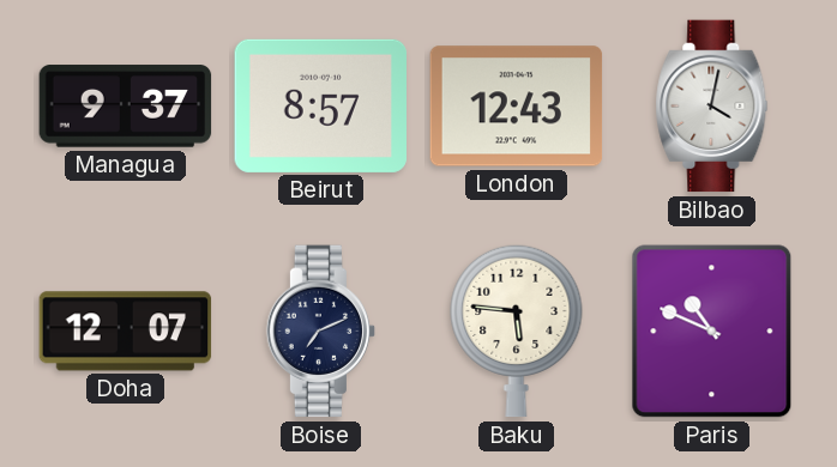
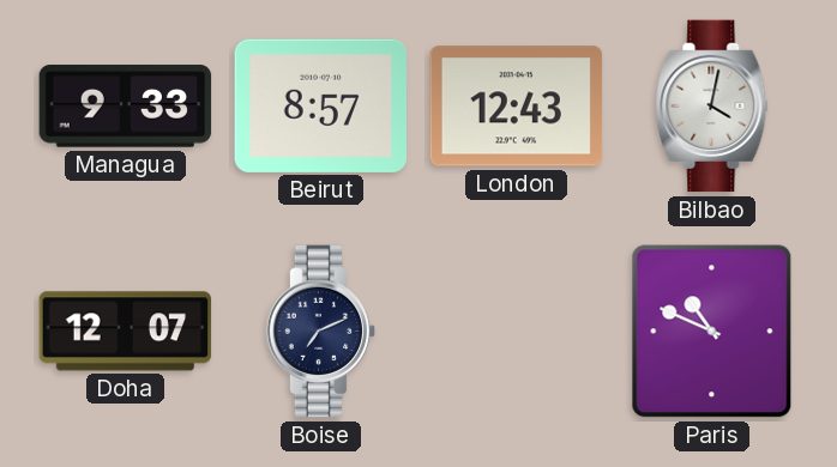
Managua: 9:37 -> 9:33
Baku: 5:46 -> none
